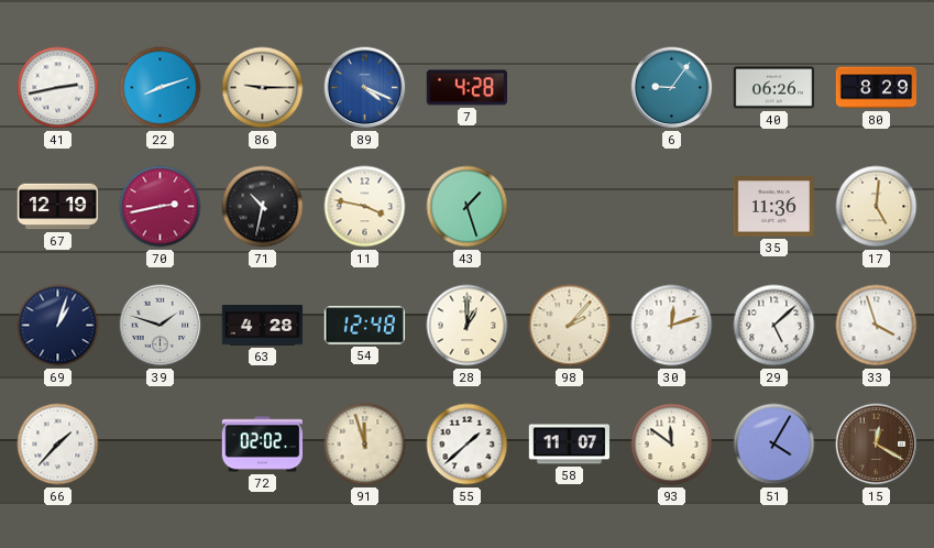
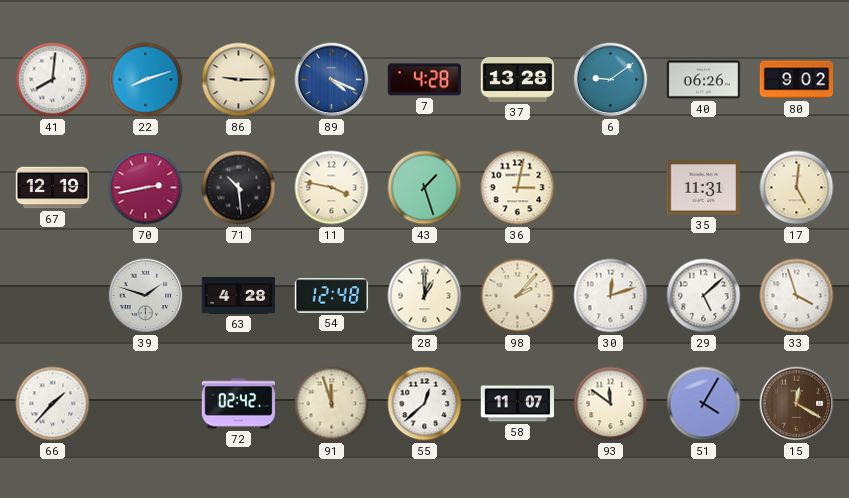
41: 2:43 -> 8:01
37: none -> 13:28
6: 9:06 -> 9:09
80: 8:29 -> 9:02
71: 10:32 -> 10:29
36: none -> 3:02
35: 11:36 -> 11:31
69: 1:03 -> none
72: 02:02 -> 02:42
55: 1:38 -> 12:38
